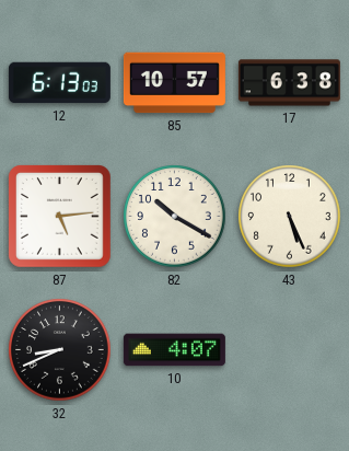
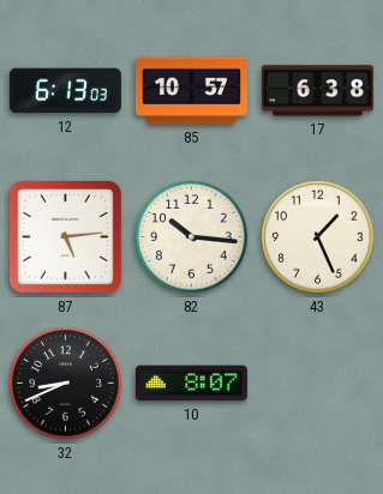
82: 10:20 -> 10:16
43: 5:26 -> 1:26
10: 4:07 -> 8:07
